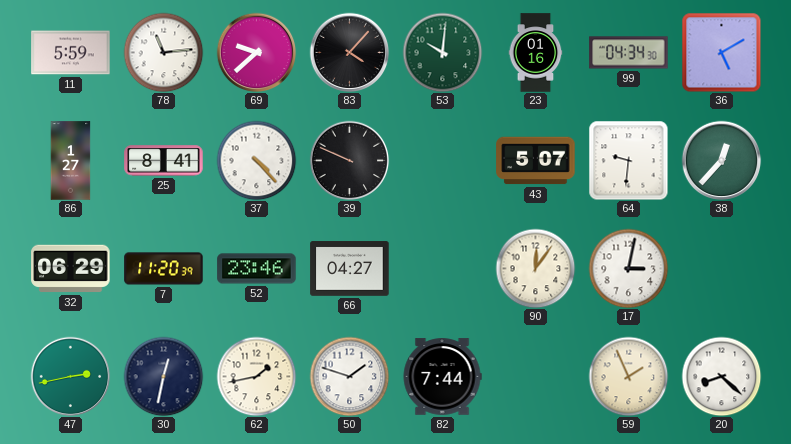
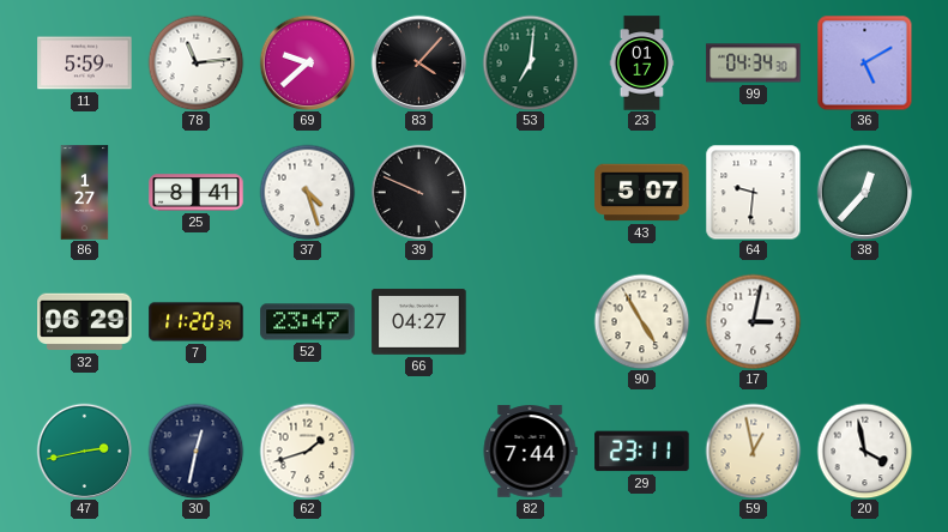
53: 10:01 -> 7:01
23: 01:16 -> 01:17
37: 4:23 -> 4:27
52: 23:46 -> 23:47
90: 12:06 -> 4:55
62: 1:43 -> 1:42
50: 1:48 -> none
29: none -> 23:11
59: 1:56 -> 12:58
20: 8:22 -> 3:58
